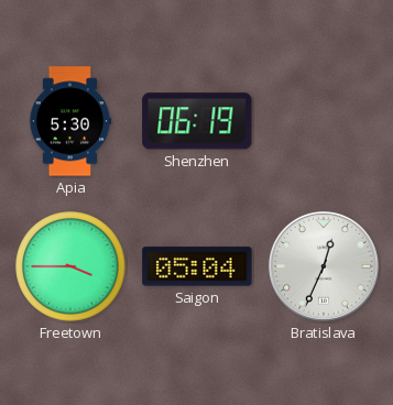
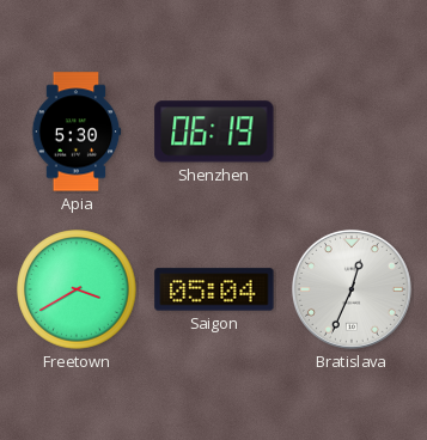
Freetown: 3:45 -> 3:40
